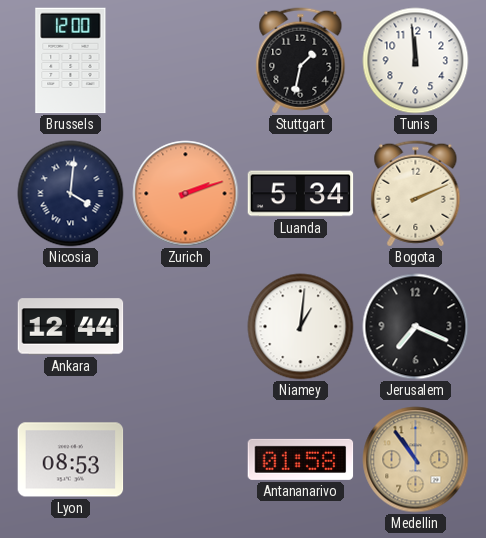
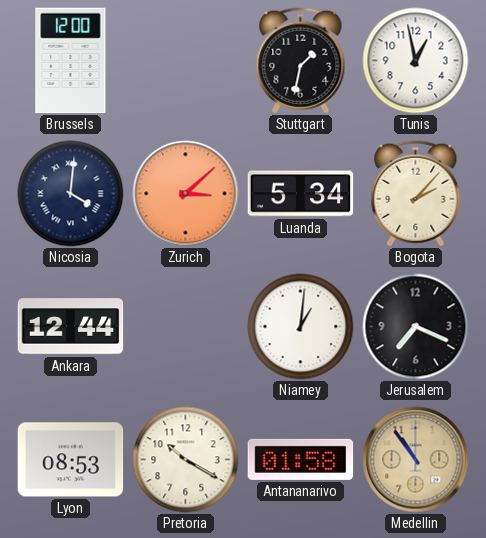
Tunis: 11:59 -> 12:58
Zurich: 2:12 -> 3:08
Bogota: 2:11 -> 2:07
Pretoria: none -> 10:20
